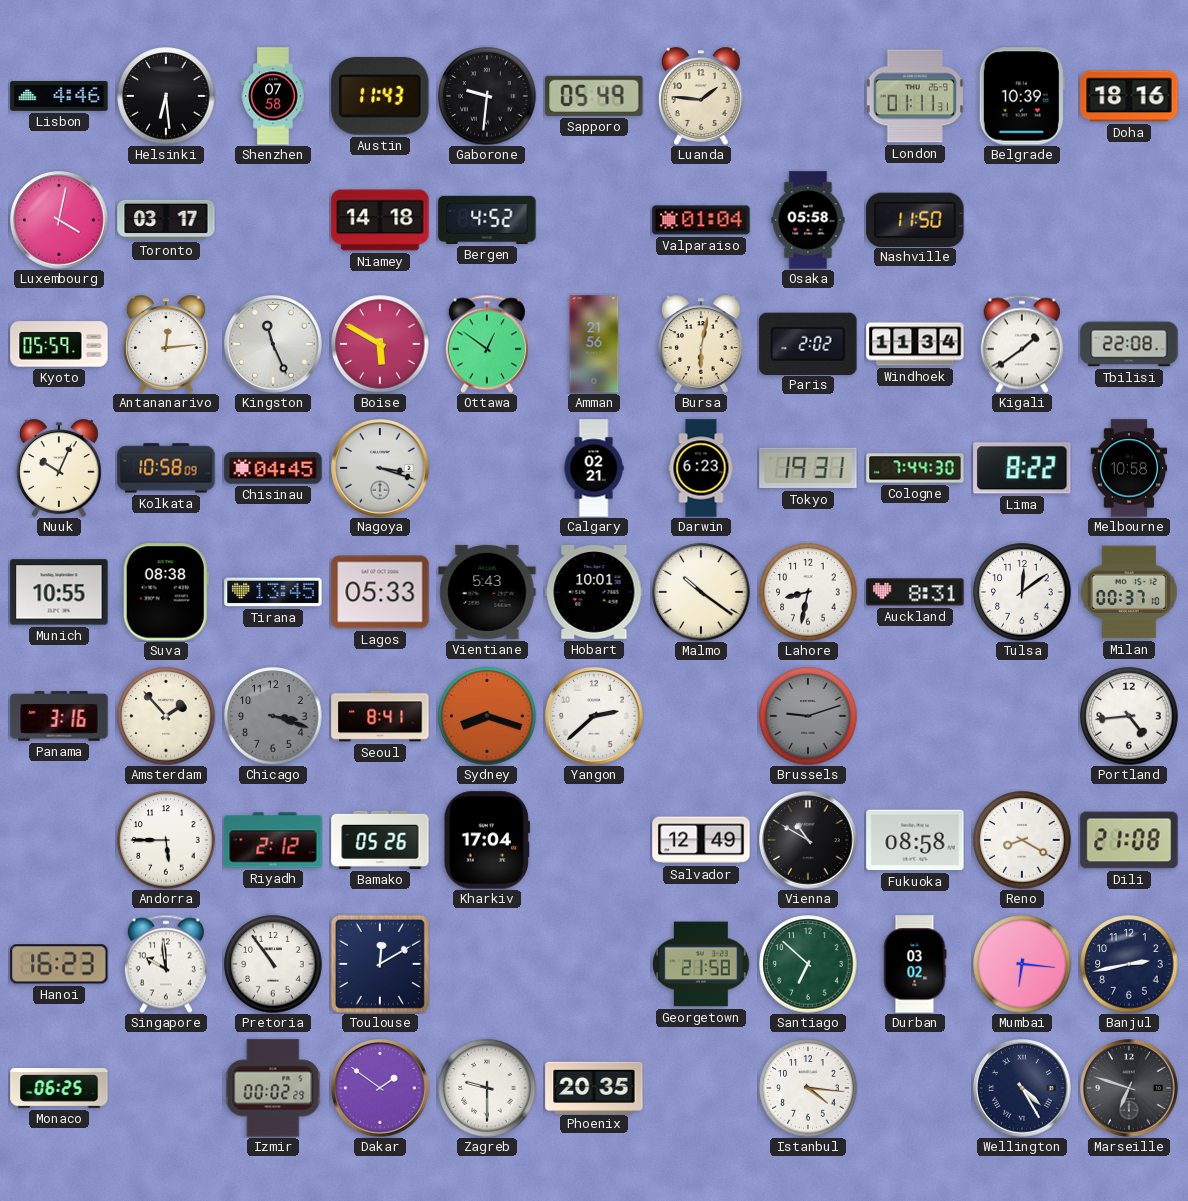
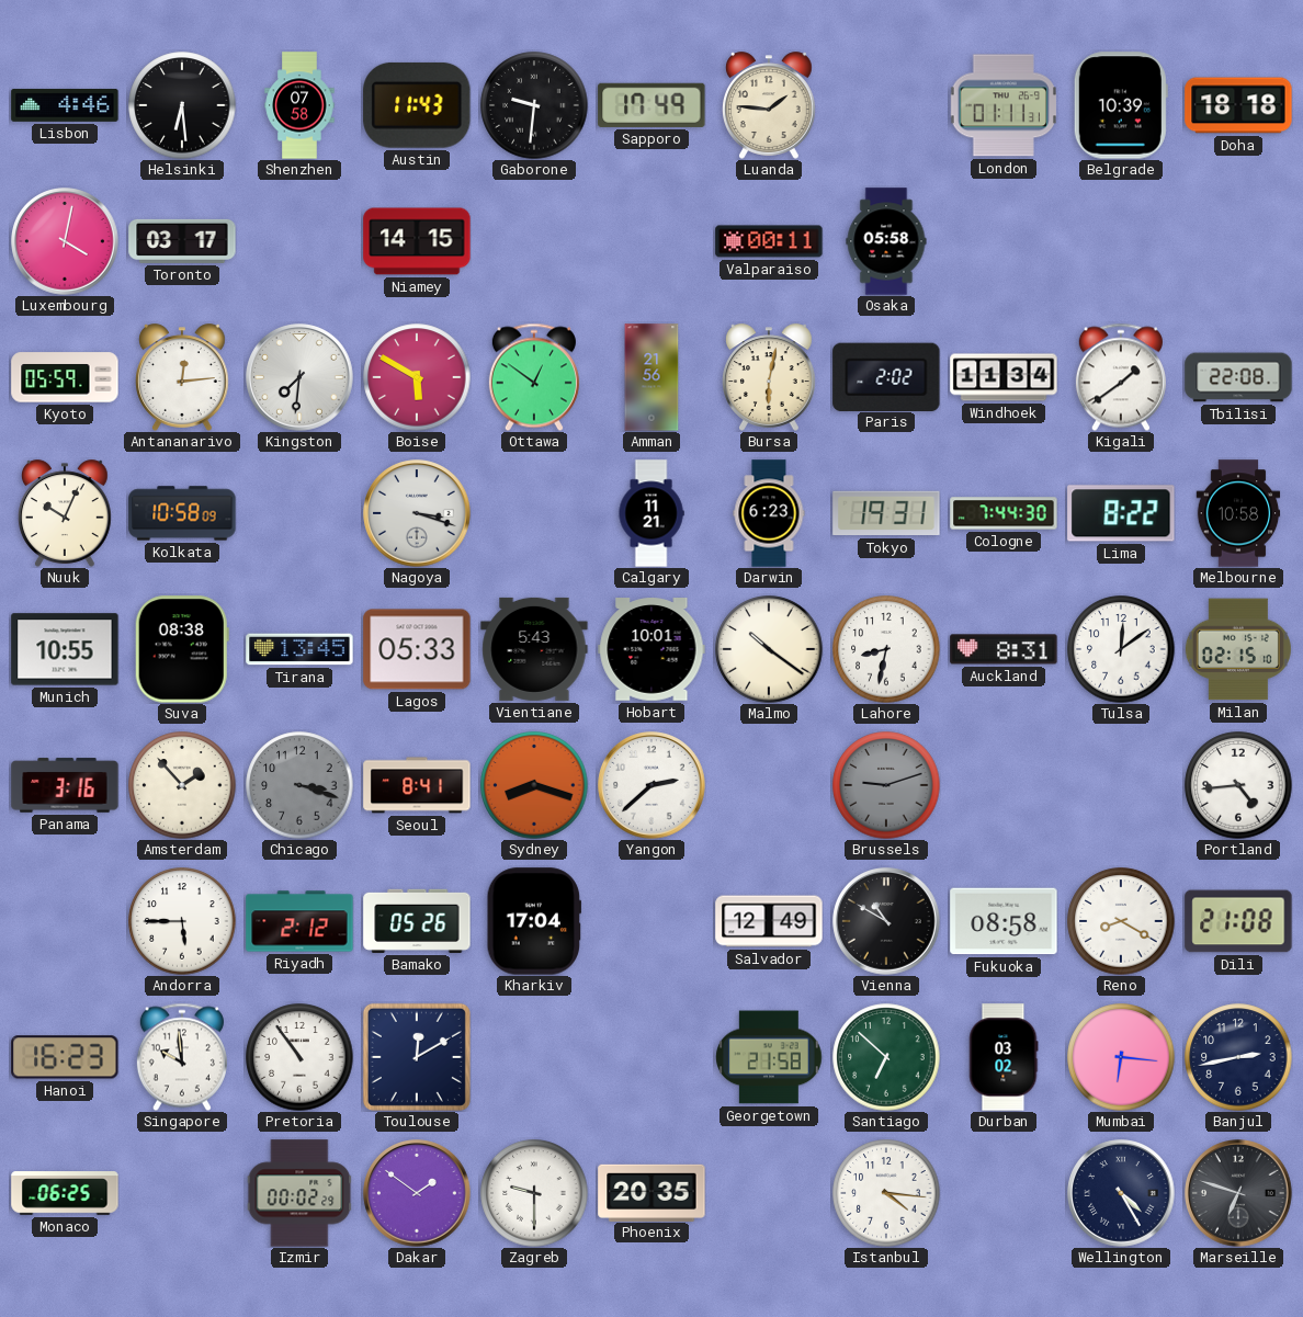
Sapporo: 05:49 -> 17:49
Doha: 18:16 -> 18:18
Niamey: 14:18 -> 14:15
Bergen: 4:52 -> none
Valparaiso: 01:04 -> 00:11
Nashville: 11:50 -> none
Kingston: 11:26 -> 7:31
Chisinau: 04:45 -> none
Calgary: 02:21 -> 11:21
Milan: 00:37 -> 02:15
